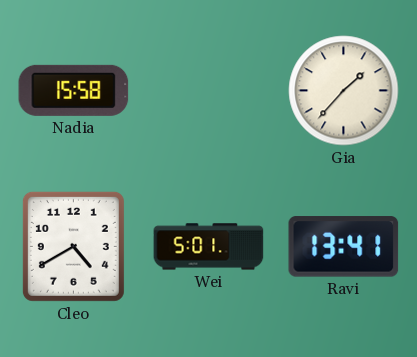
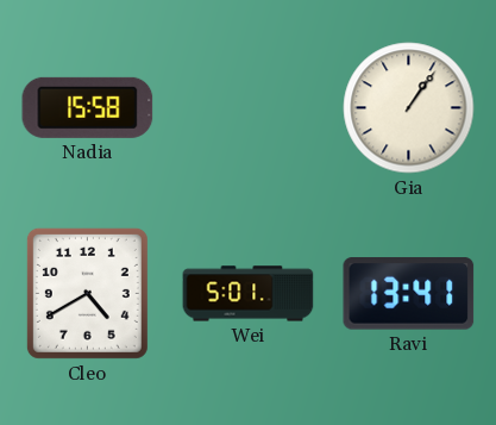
Gia: 1:37 -> 1:06
